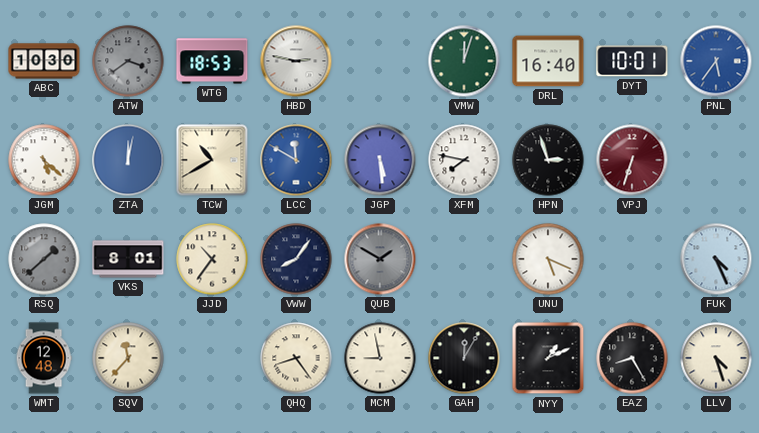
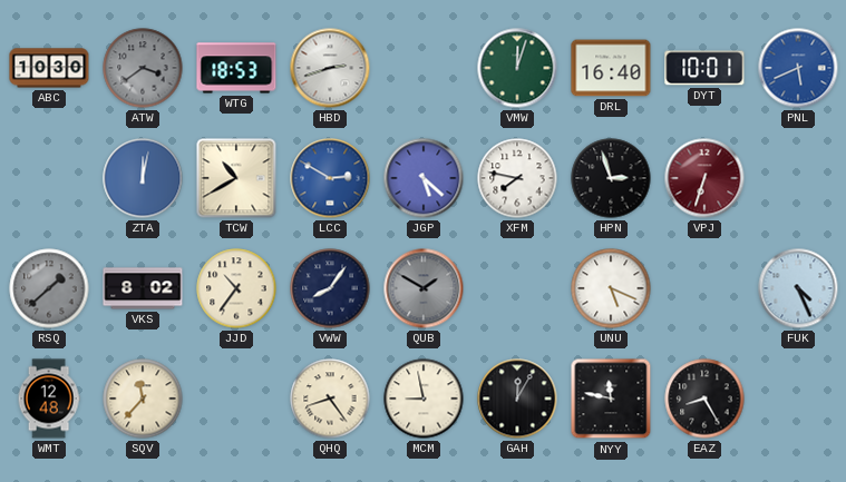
HBD: 2:47 -> 2:42
PNL: 5:36 -> 5:41
JGM: 5:22 -> none
LCC: 11:50 -> 2:50
JGP: 5:29 -> 5:22
VKS: 8:01 -> 8:02
NYY: 1:11 -> 11:47
LLV: 4:27 -> none
